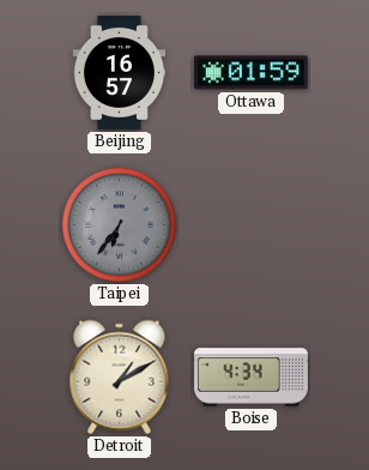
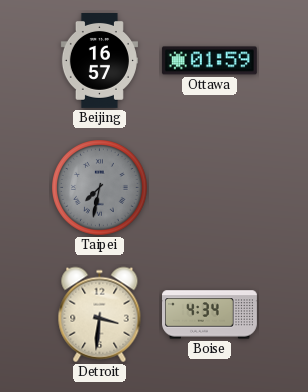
Taipei: 6:36 -> 7:32
Detroit: 1:10 -> 3:31
